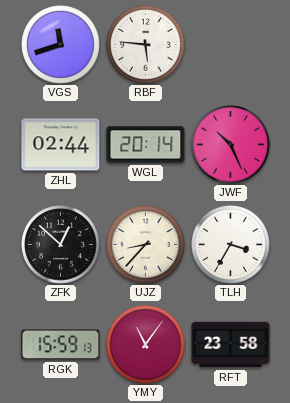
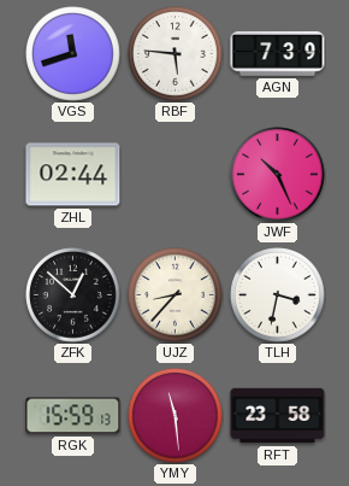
AGN: none -> 7:39
WGL: 20:14 -> none
TLH: 3:35 -> 3:32
YMY: 11:06 -> 11:29
